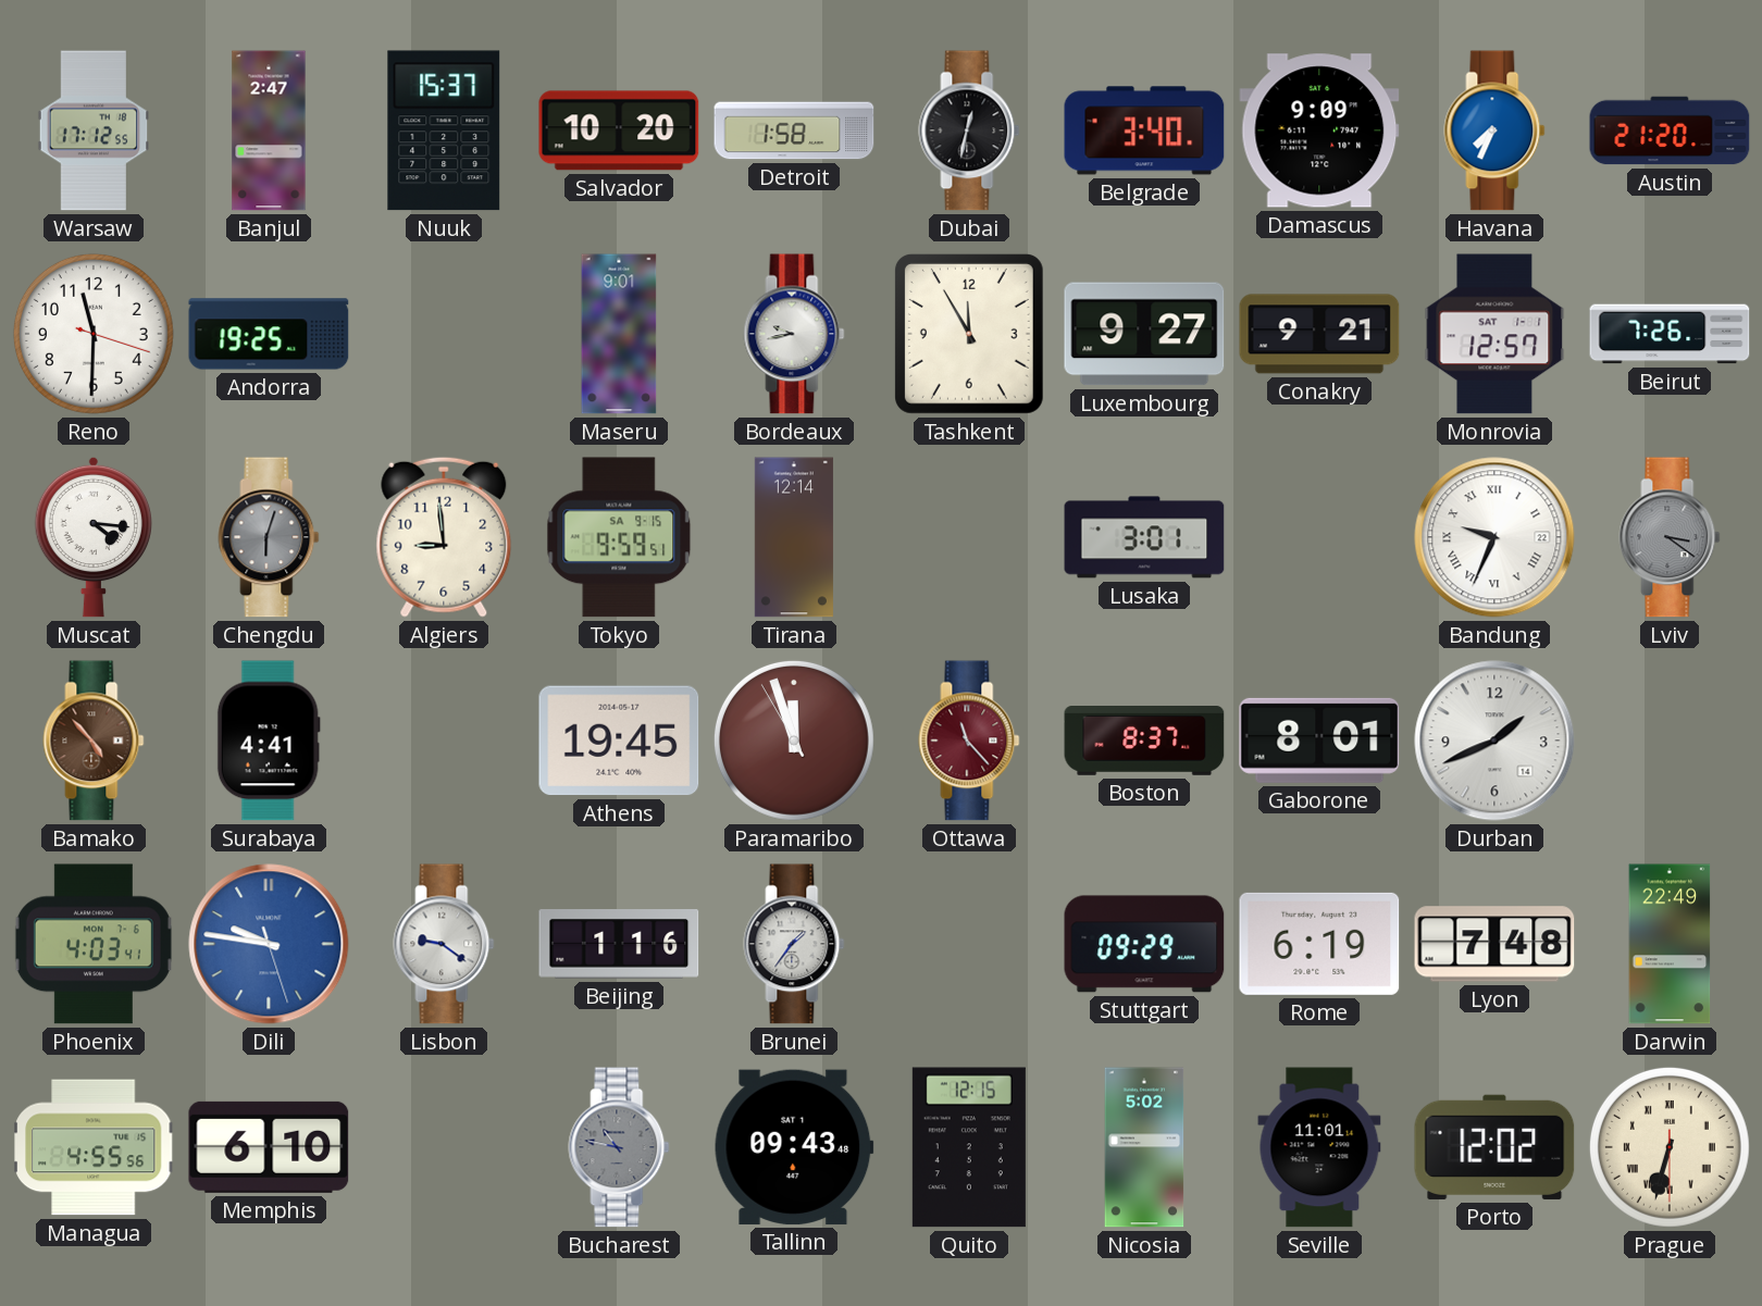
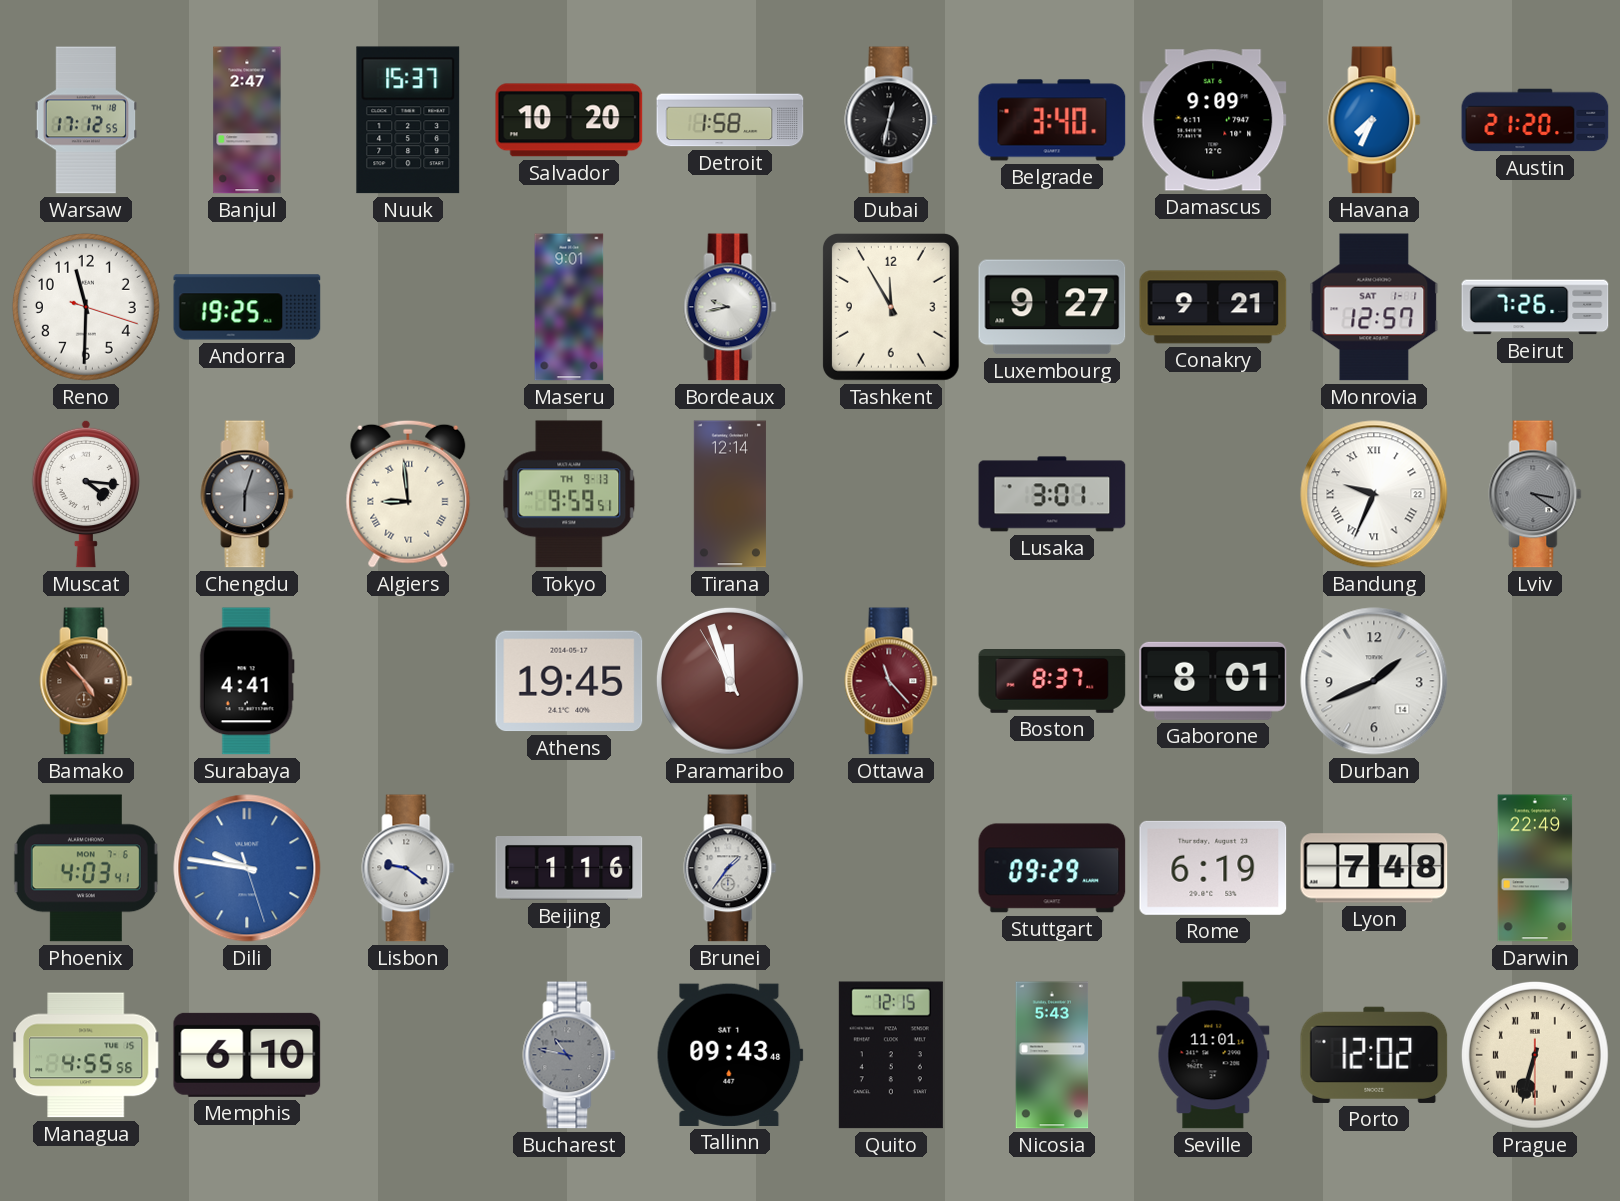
Algiers numerals: Arabic -> Roman
Tokyo date: SA 9-15 -> TH 9-13
Nicosia: 5:02 -> 5:43
